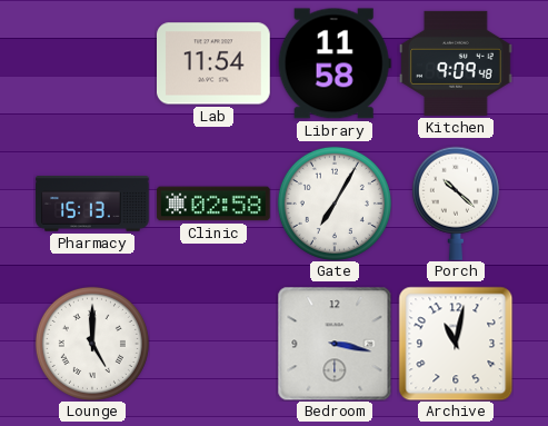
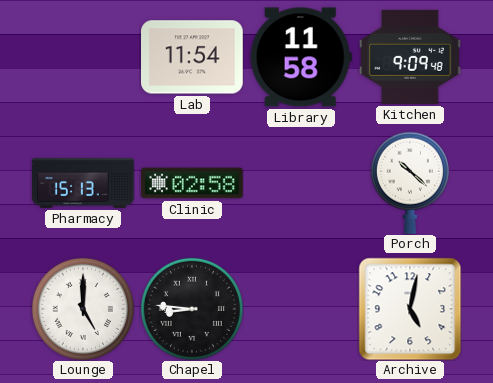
Gate: 7:05 -> none
Chapel: none -> 8:46
Bedroom: 3:17 -> none
Archive: 11:02 -> 5:02
